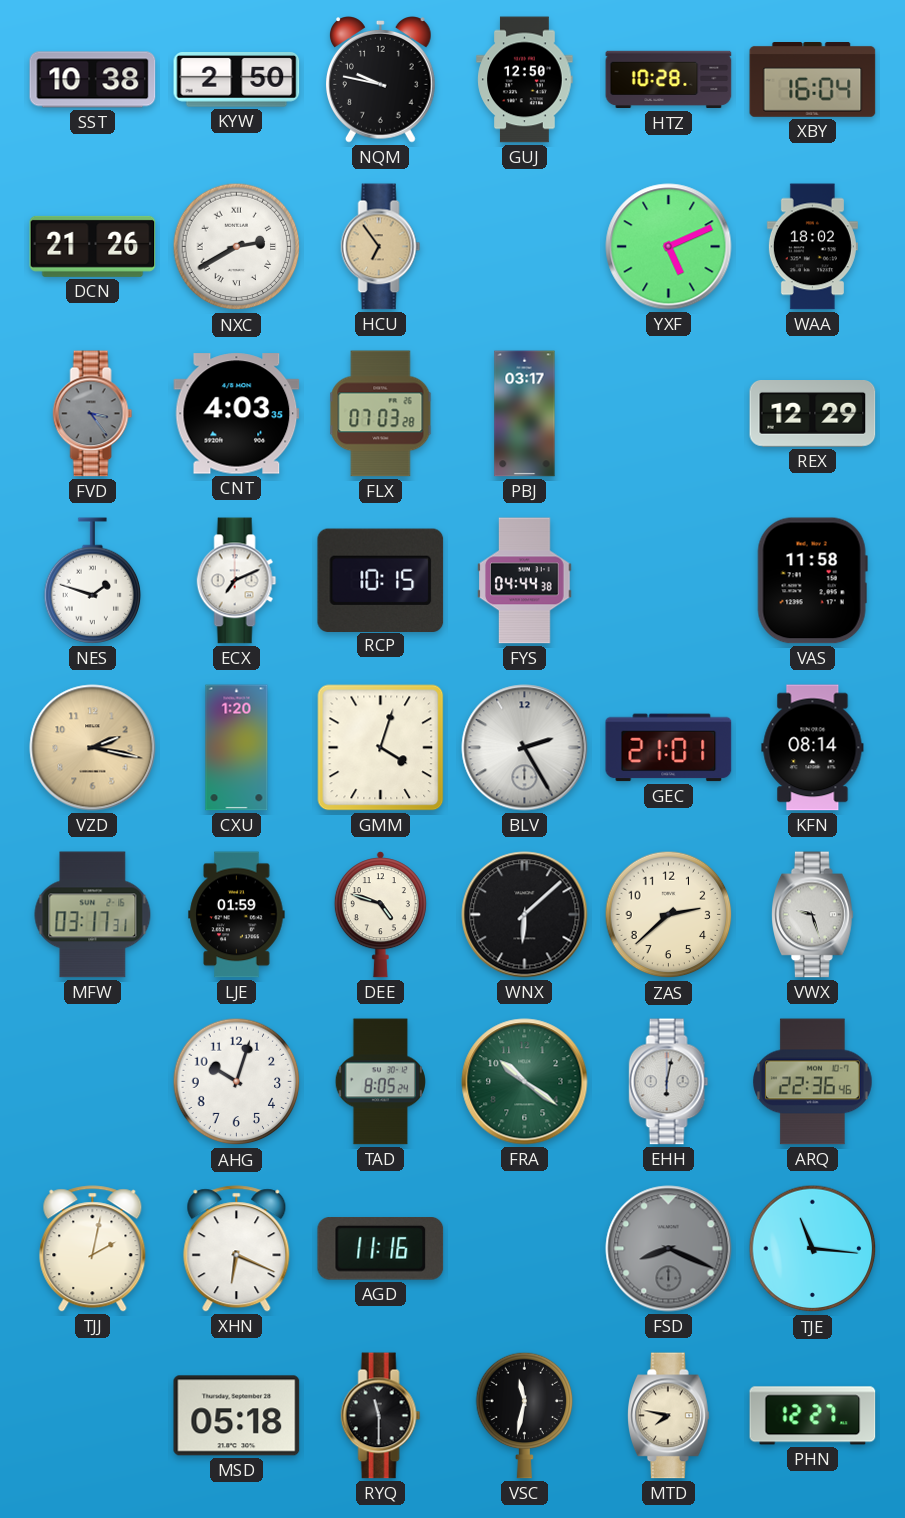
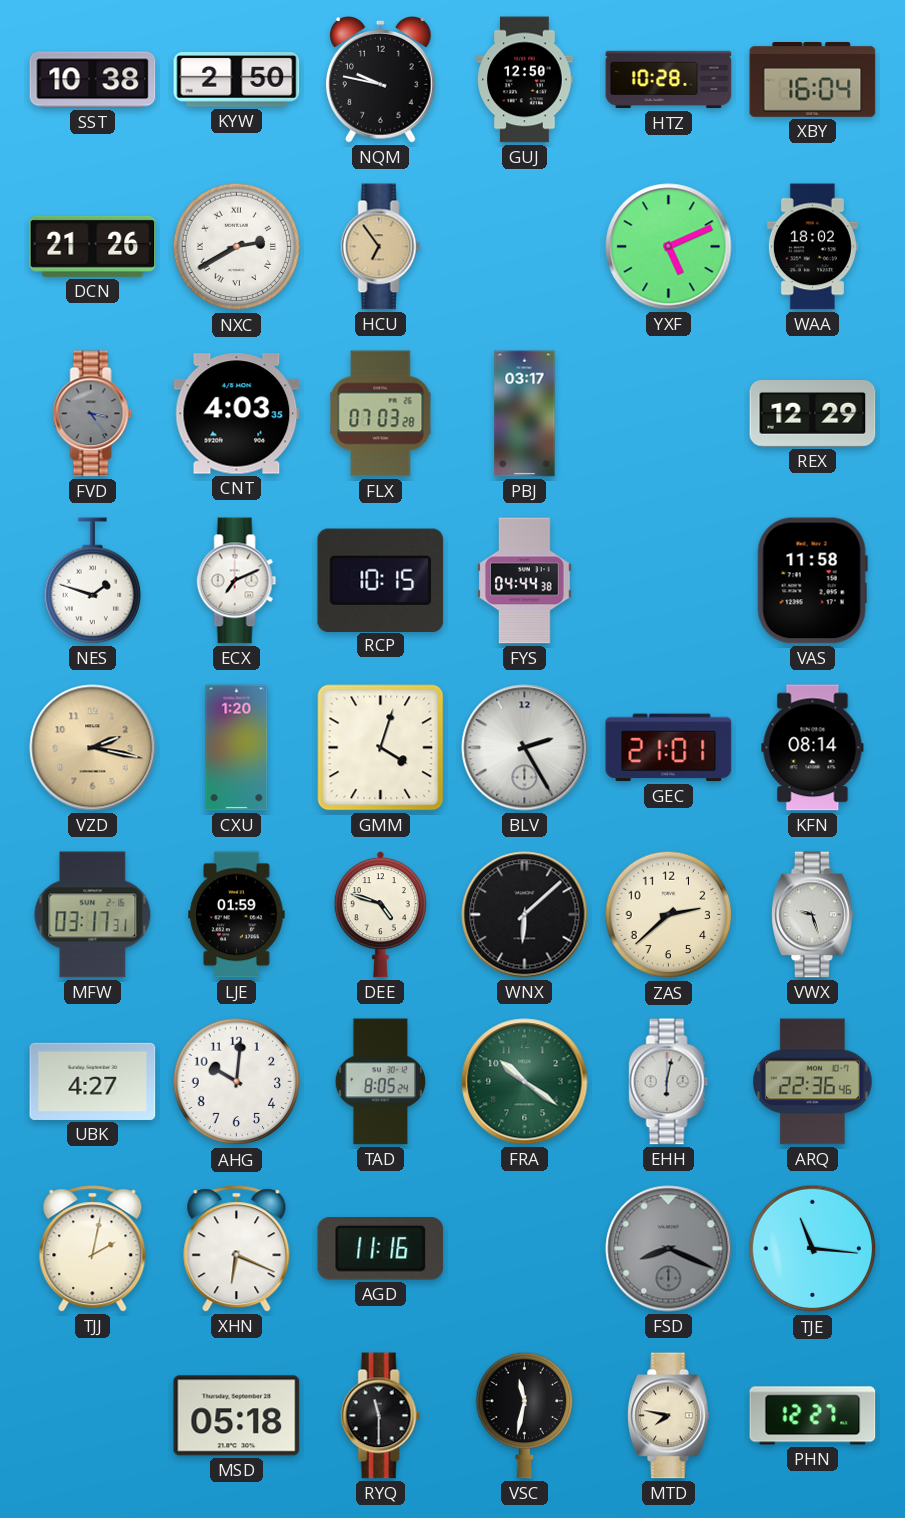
UBK: none -> 4:27
AHG: 10:03 -> 10:01
